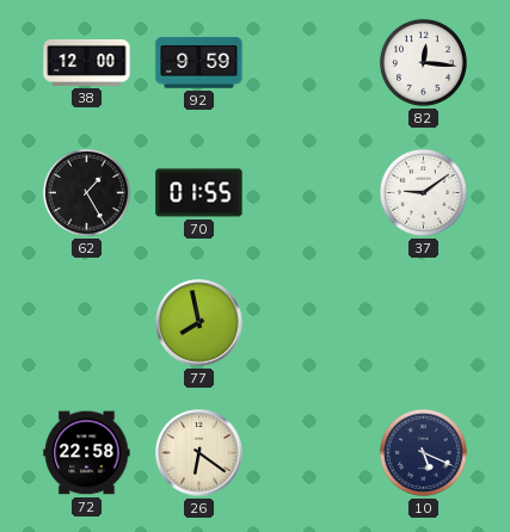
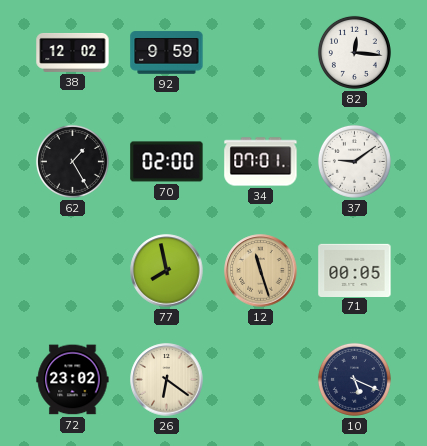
38: 12:00 -> 12:02
70: 01:55 -> 02:00
34: none -> 07:01
12: none -> 11:27
71: none -> 00:05
72: 22:58 -> 23:02
